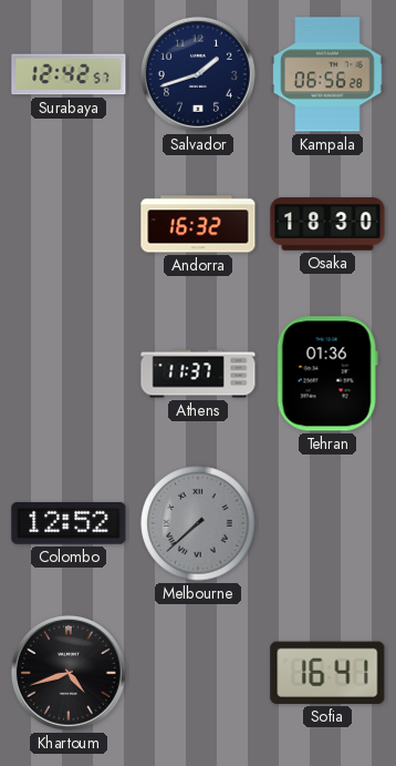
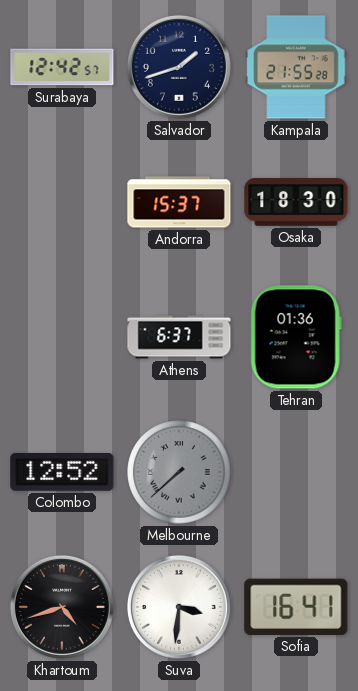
Kampala: 06:56 -> 21:55
Andorra: 16:32 -> 15:37
Athens: 11:37 -> 6:37
Suva: none -> 3:31
